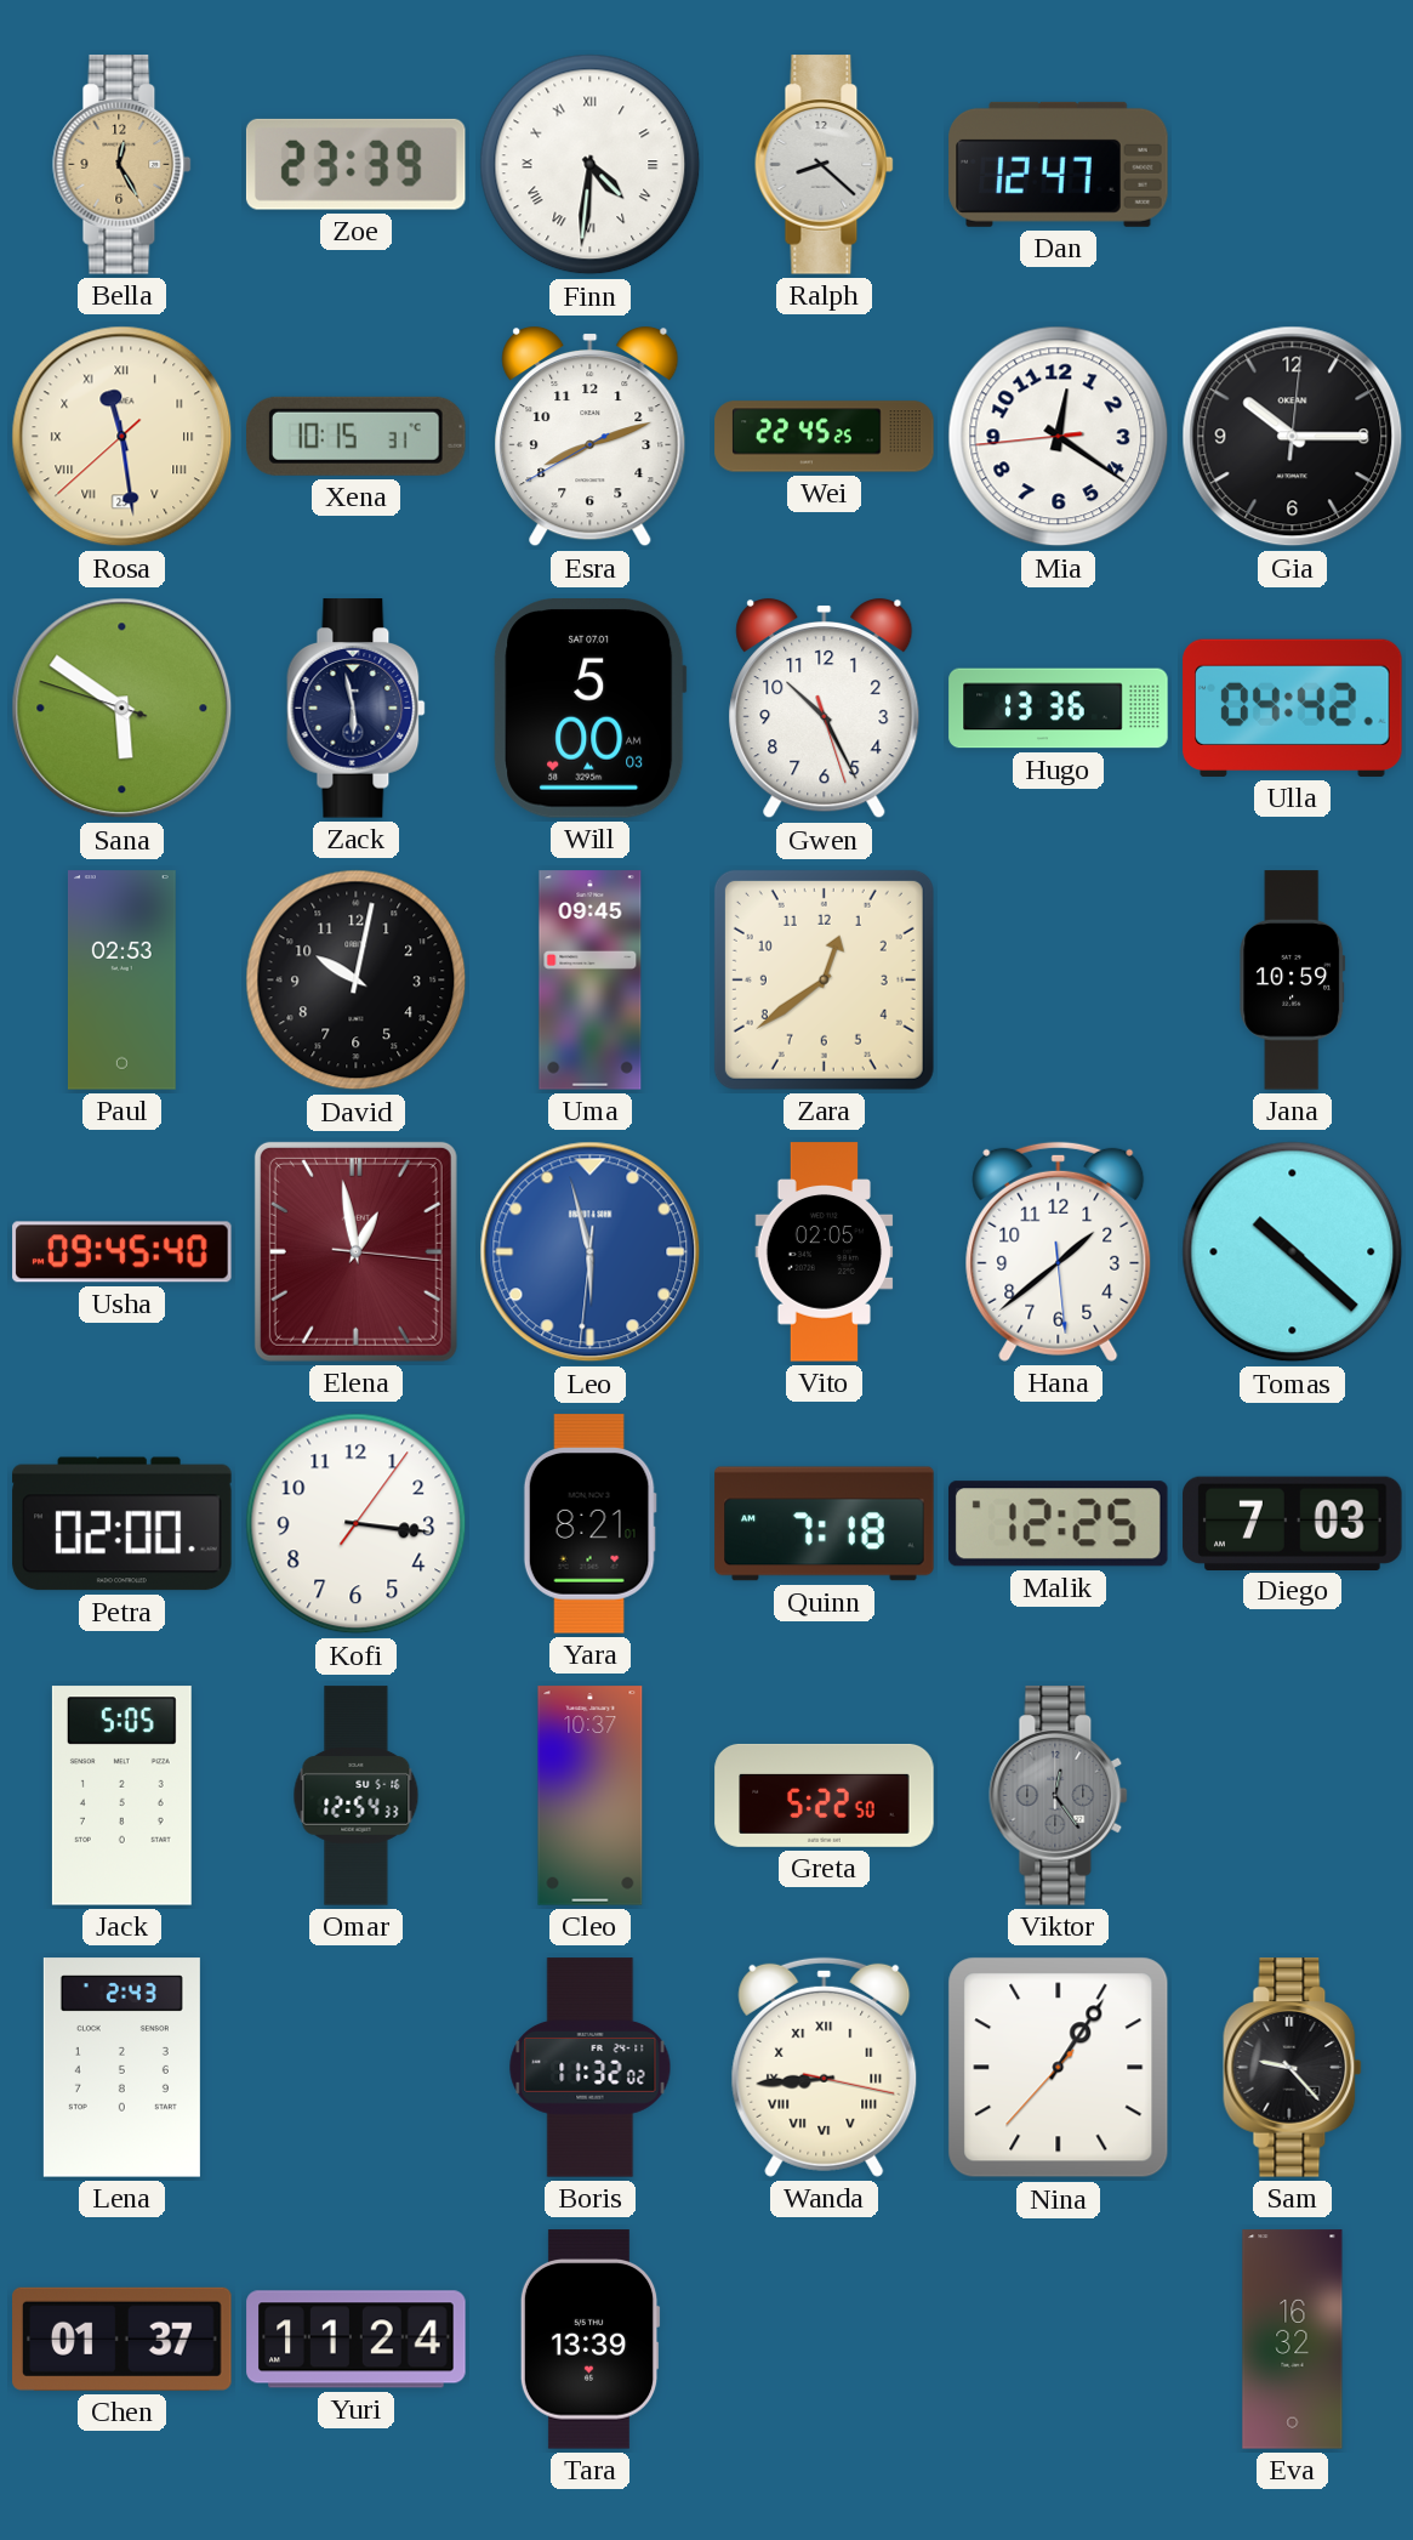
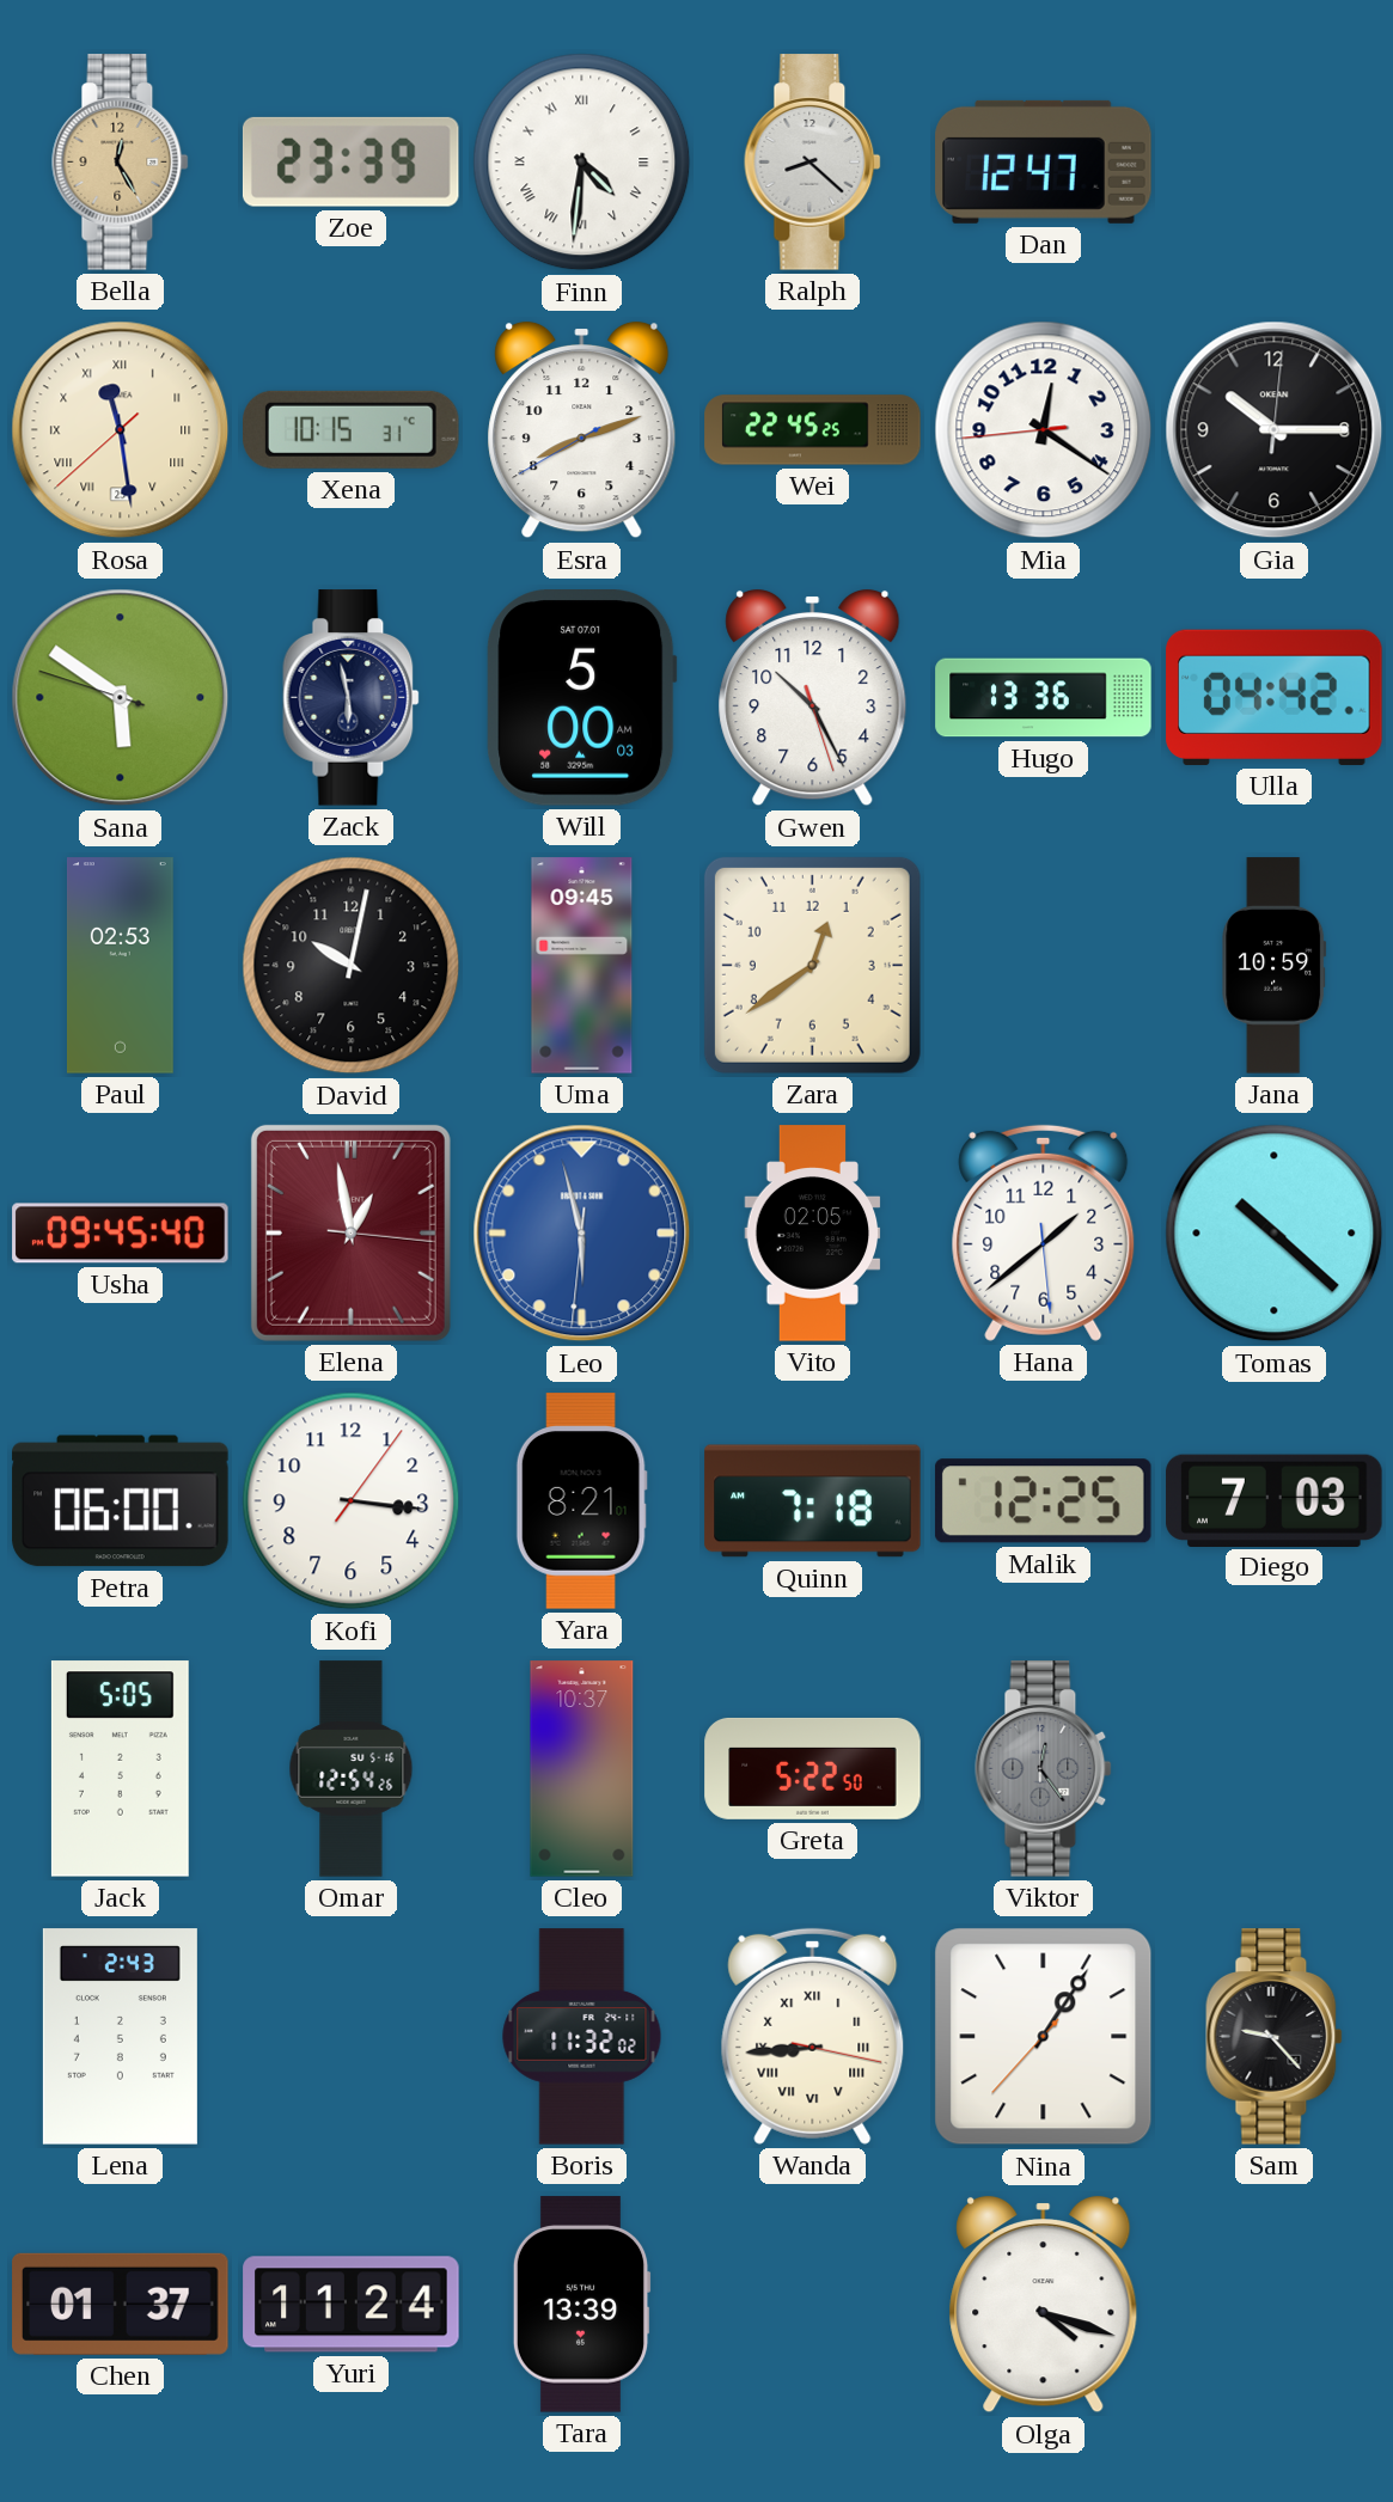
Petra: 02:00 -> 06:00
Omar: 12:54:33 -> 12:54:26
Olga: none -> 4:18
Eva: 16:32 -> none
